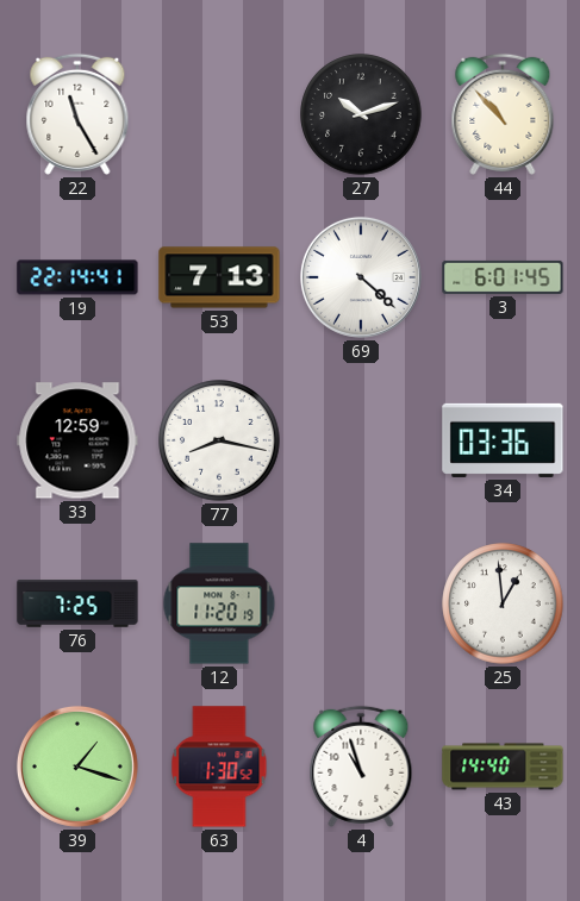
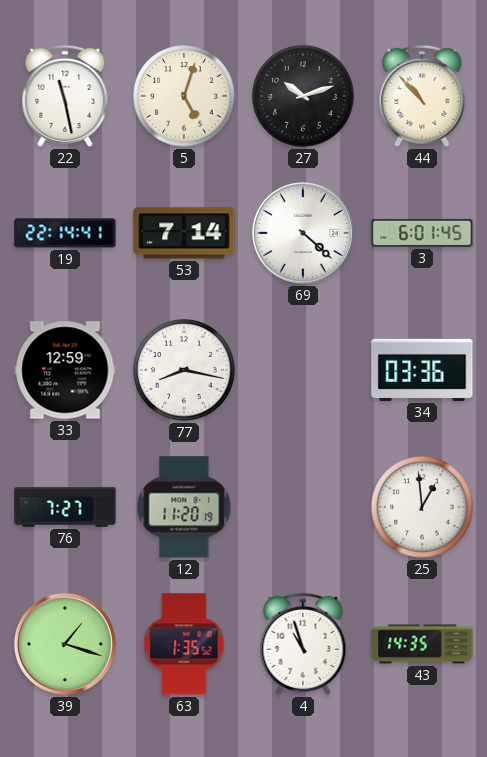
22: 11:25 -> 11:28
5: none -> 5:03
53: 7:13 -> 7:14
76: 7:25 -> 7:27
63: 1:30 -> 1:35
43: 14:40 -> 14:35
